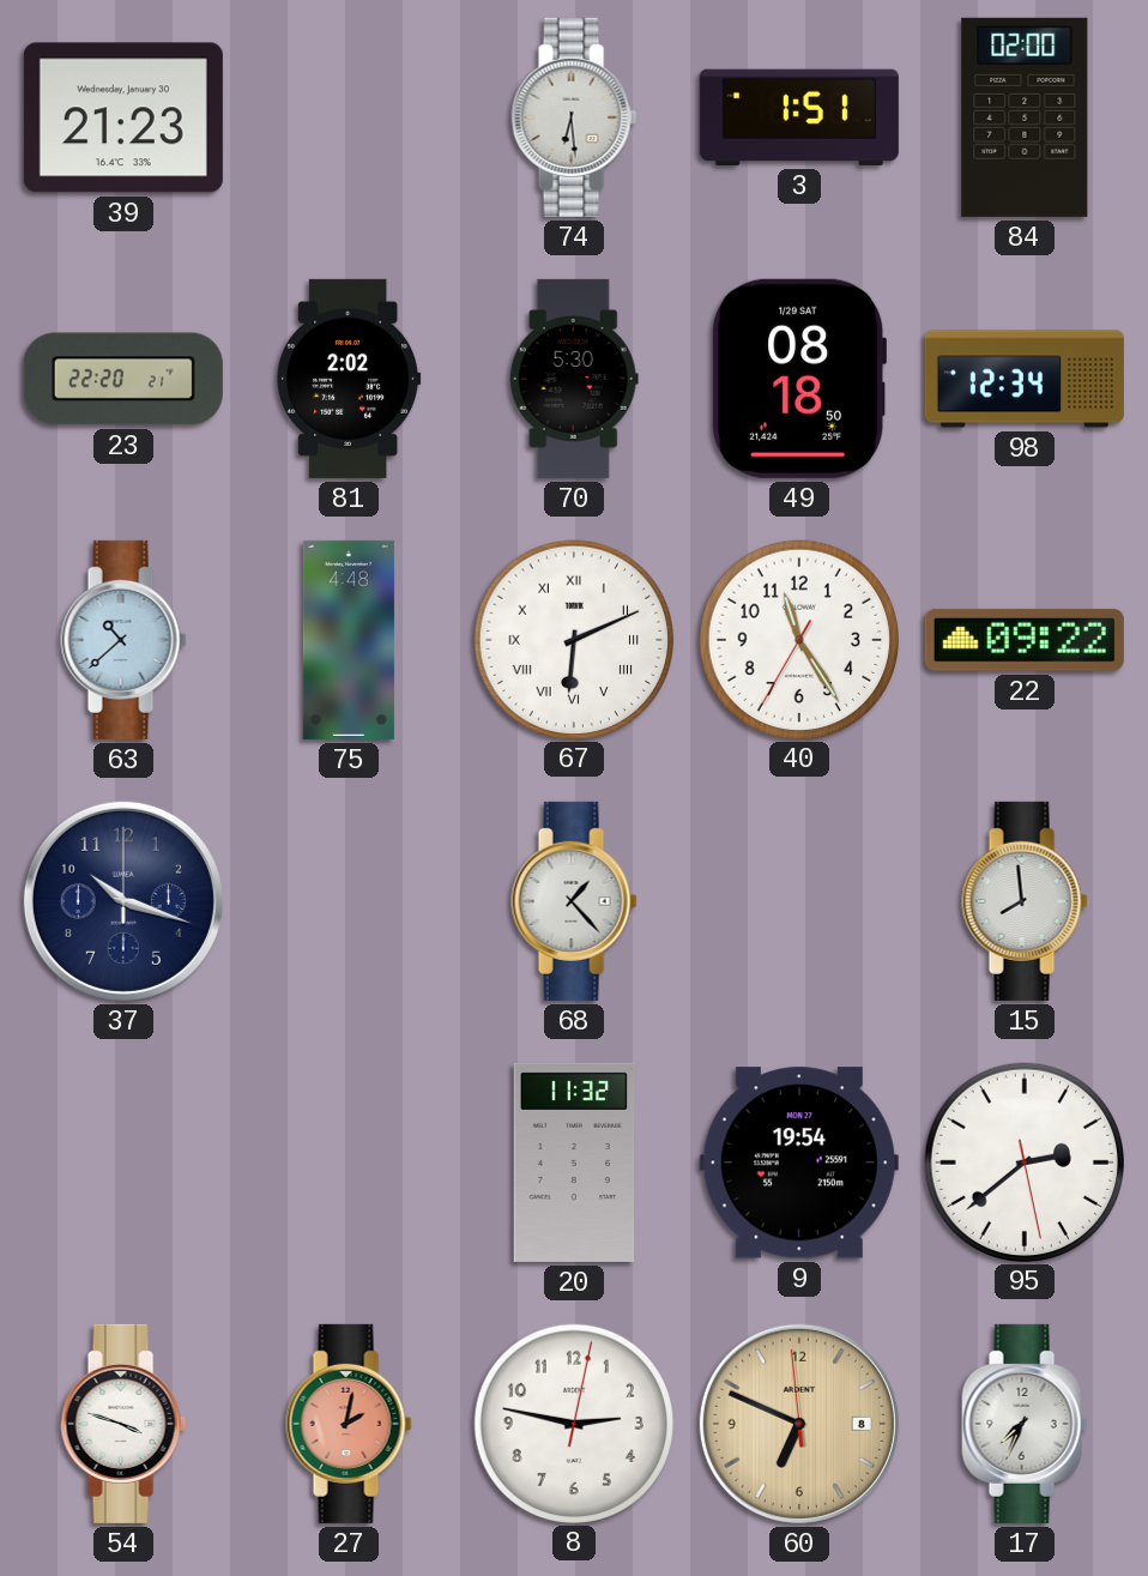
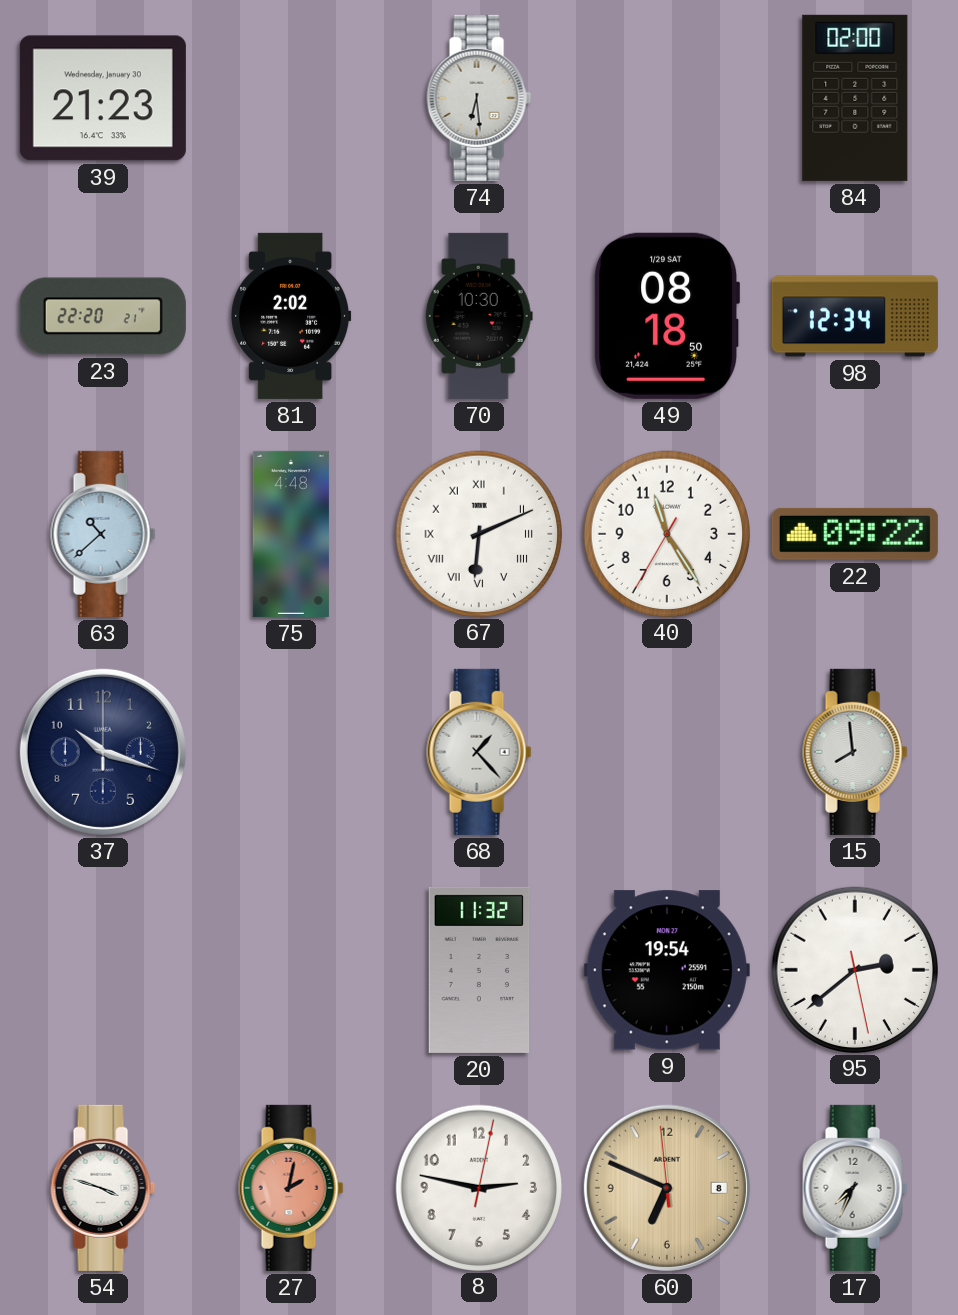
3: 1:51 -> none
70: 5:30 -> 10:30
